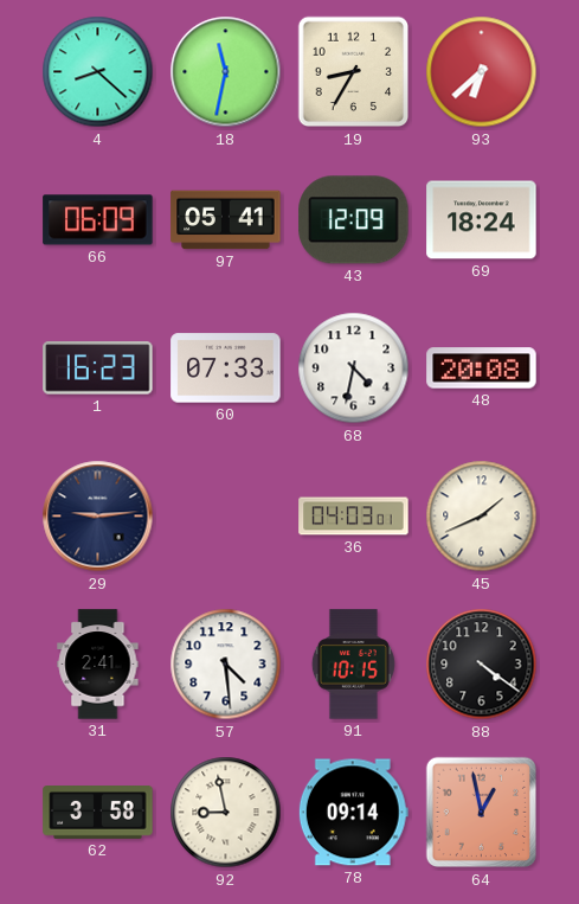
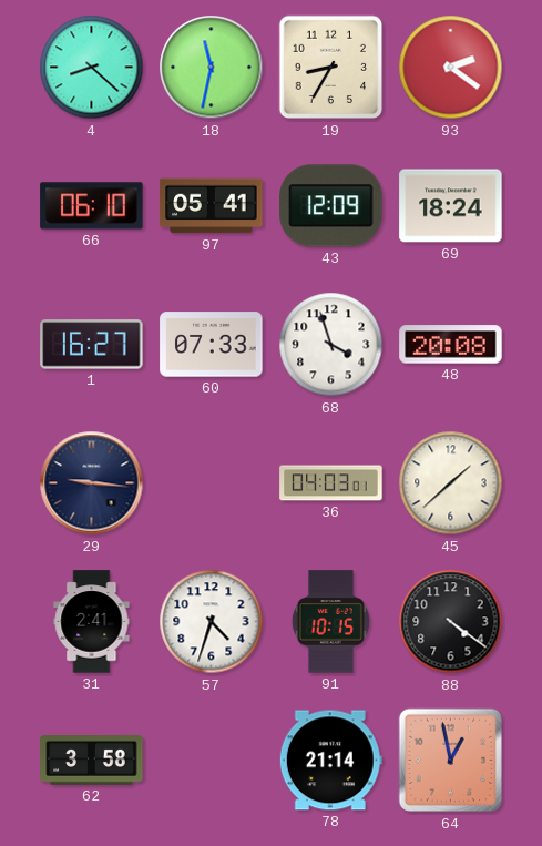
93: 6:38 -> 2:21
66: 06:09 -> 06:10
1: 16:23 -> 16:27
68: 4:32 -> 3:57
29: 9:14 -> 9:16
45: 1:41 -> 1:38
57: 4:29 -> 4:33
92: 8:58 -> none
78: 09:14 -> 21:14
